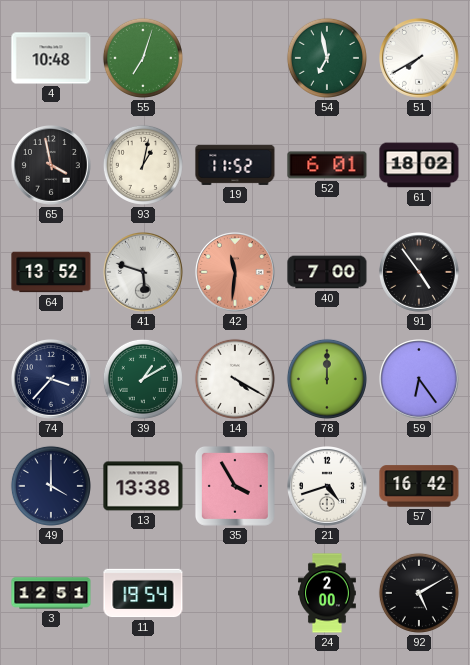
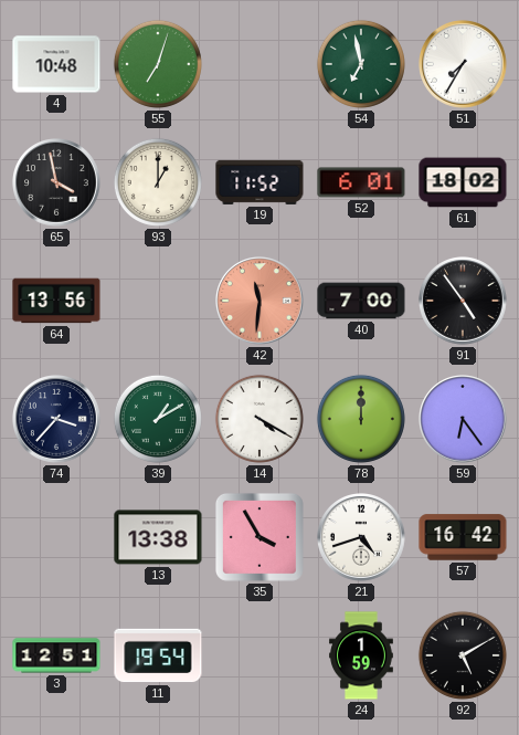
51: 7:40 -> 7:35
93: 1:02 -> 1:00
64: 13:52 -> 13:56
41: 5:48 -> none
49: 4:00 -> none
24: 2:00 -> 1:59
